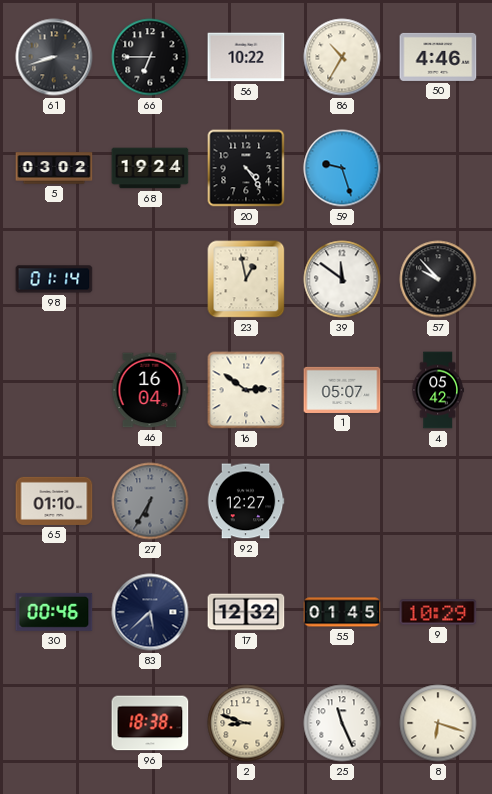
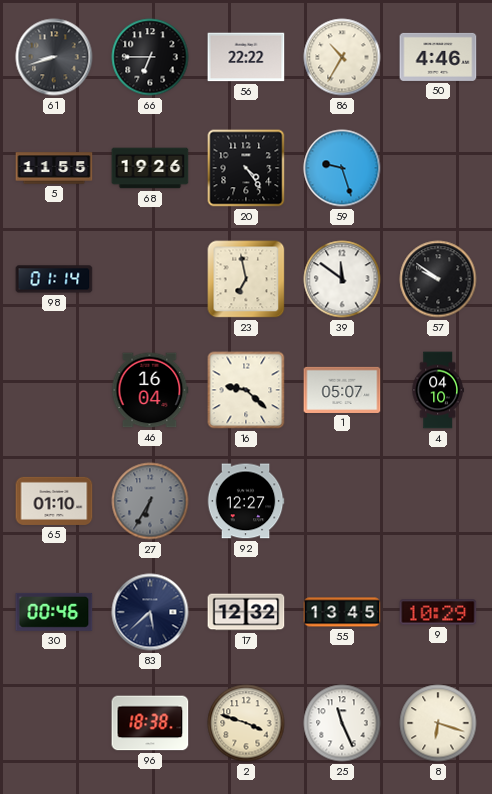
56: 10:22 -> 22:22
5: 03:02 -> 11:55
68: 19:24 -> 19:26
23: 12:58 -> 6:58
57: 9:53 -> 9:51
16: 2:51 -> 9:22
4: 05:42 -> 04:10
55: 01:45 -> 13:45
2: 8:48 -> 3:48
